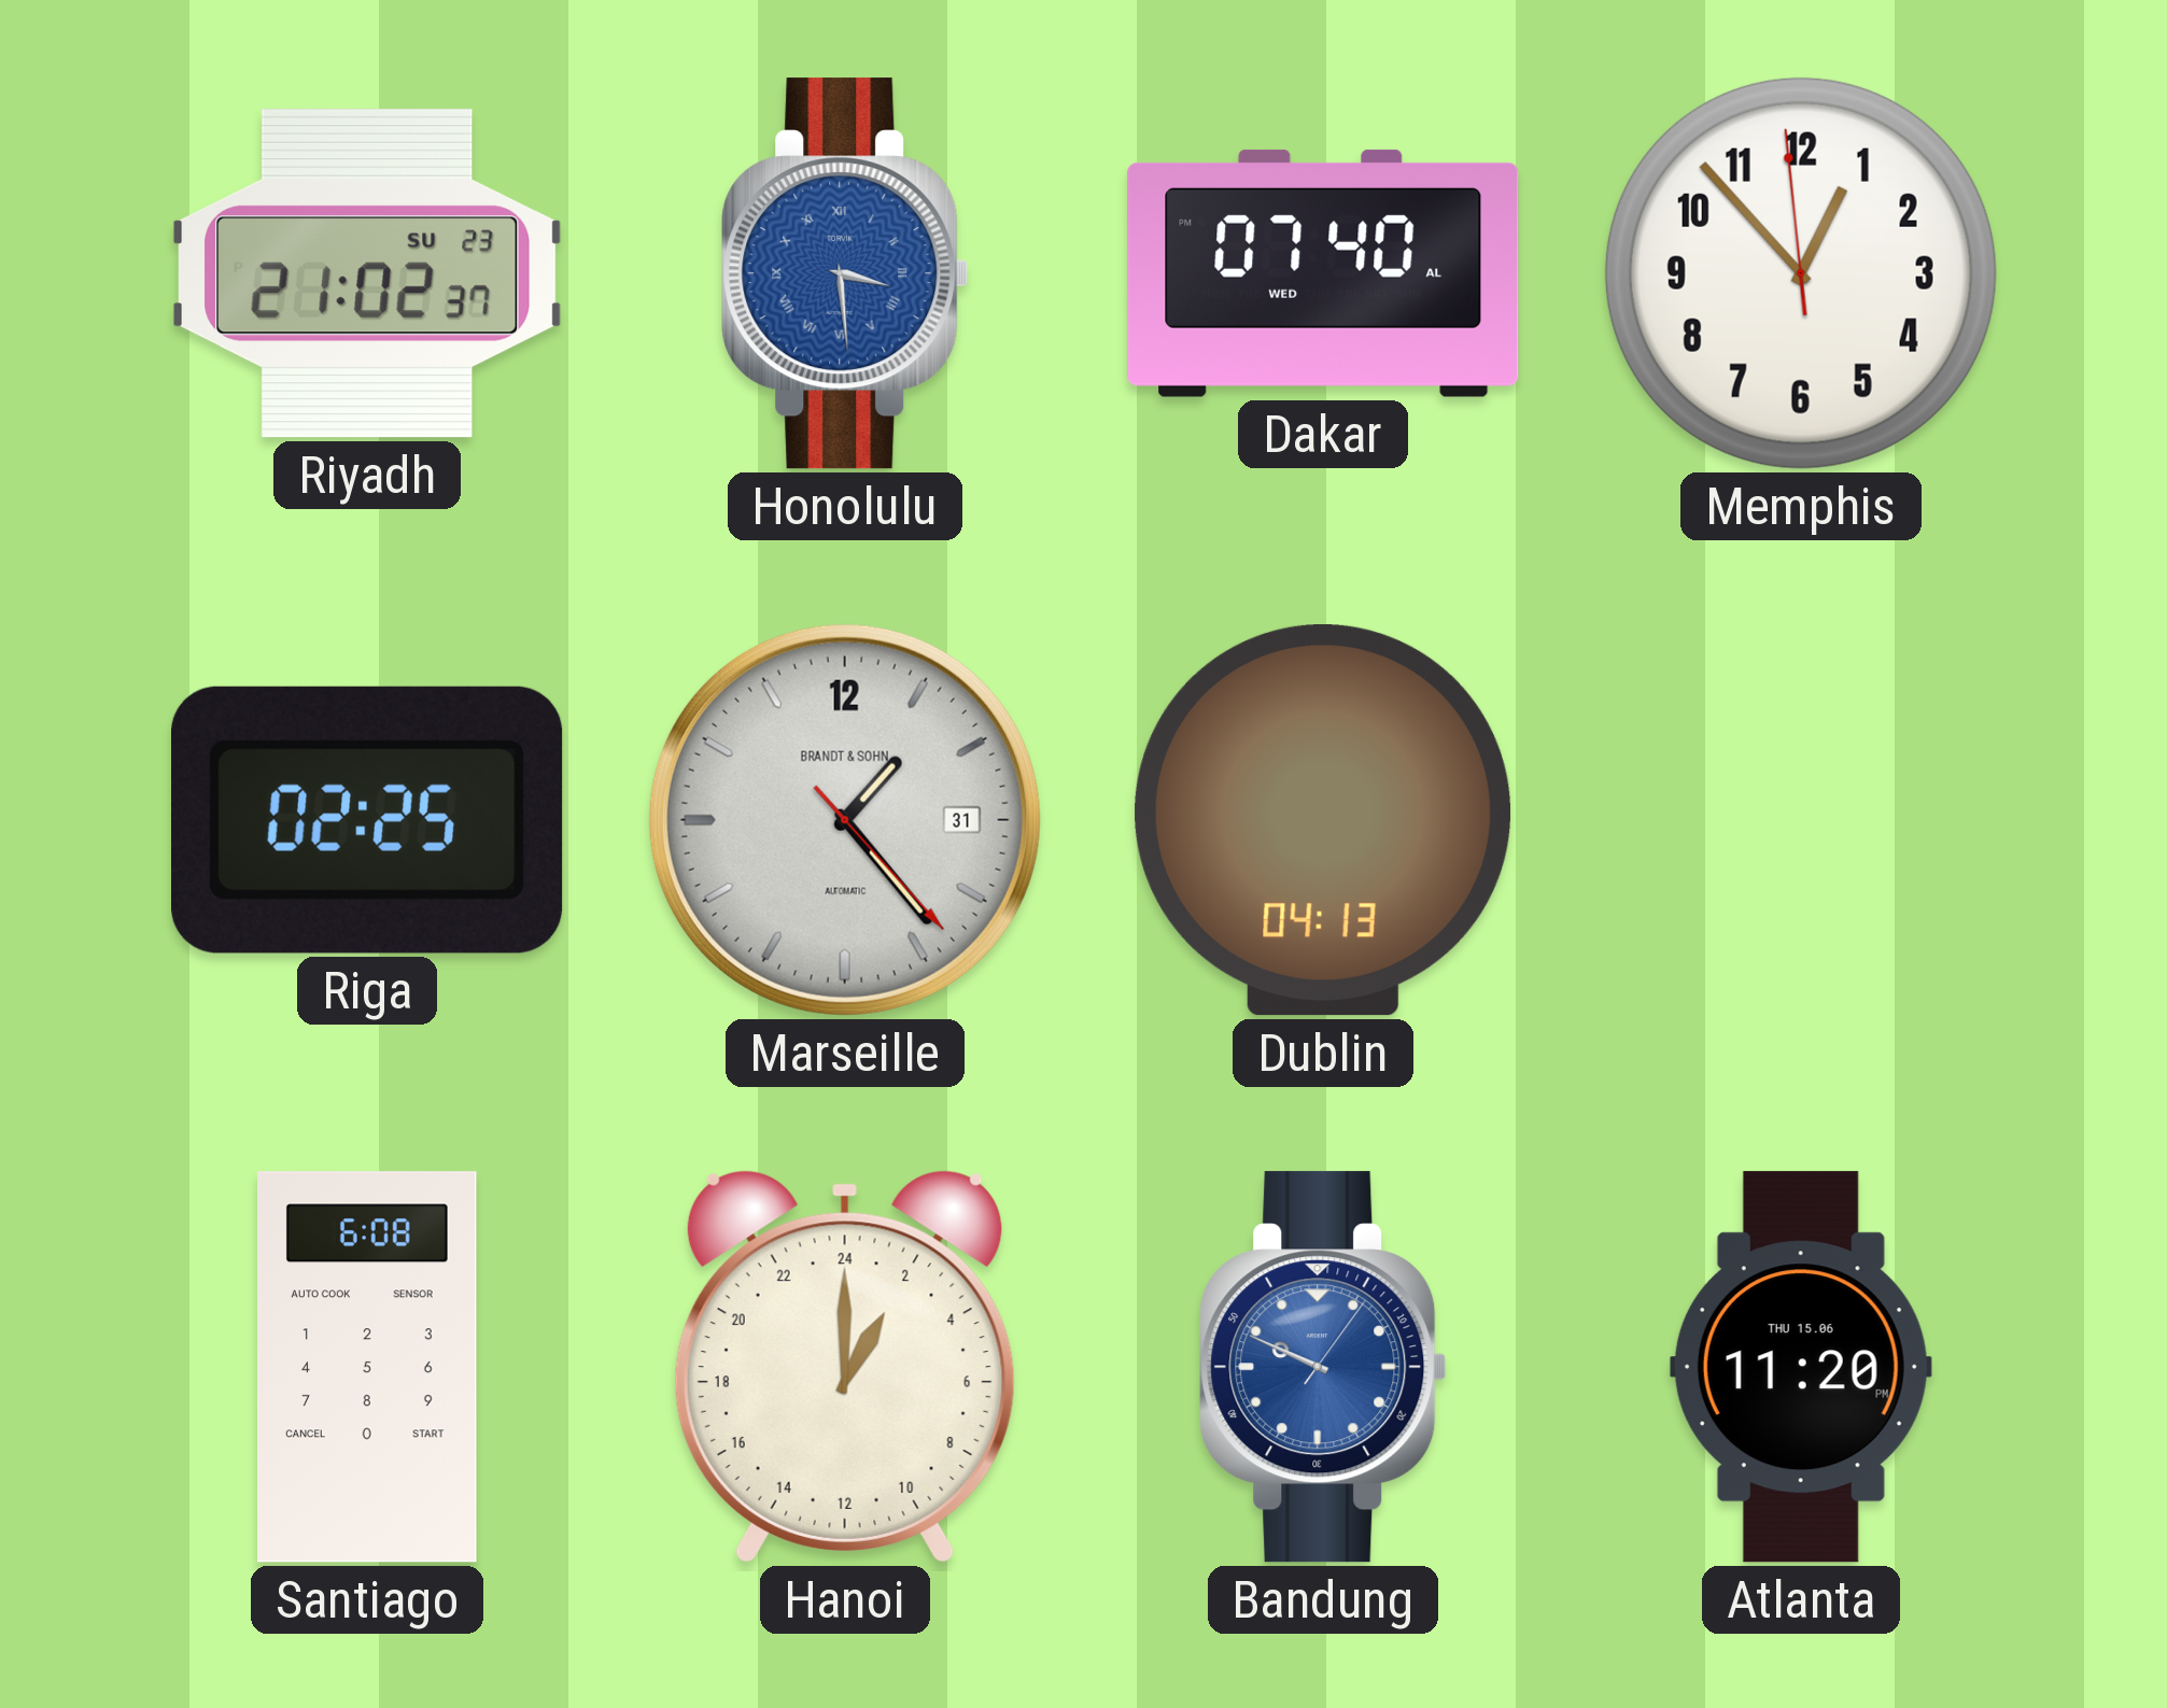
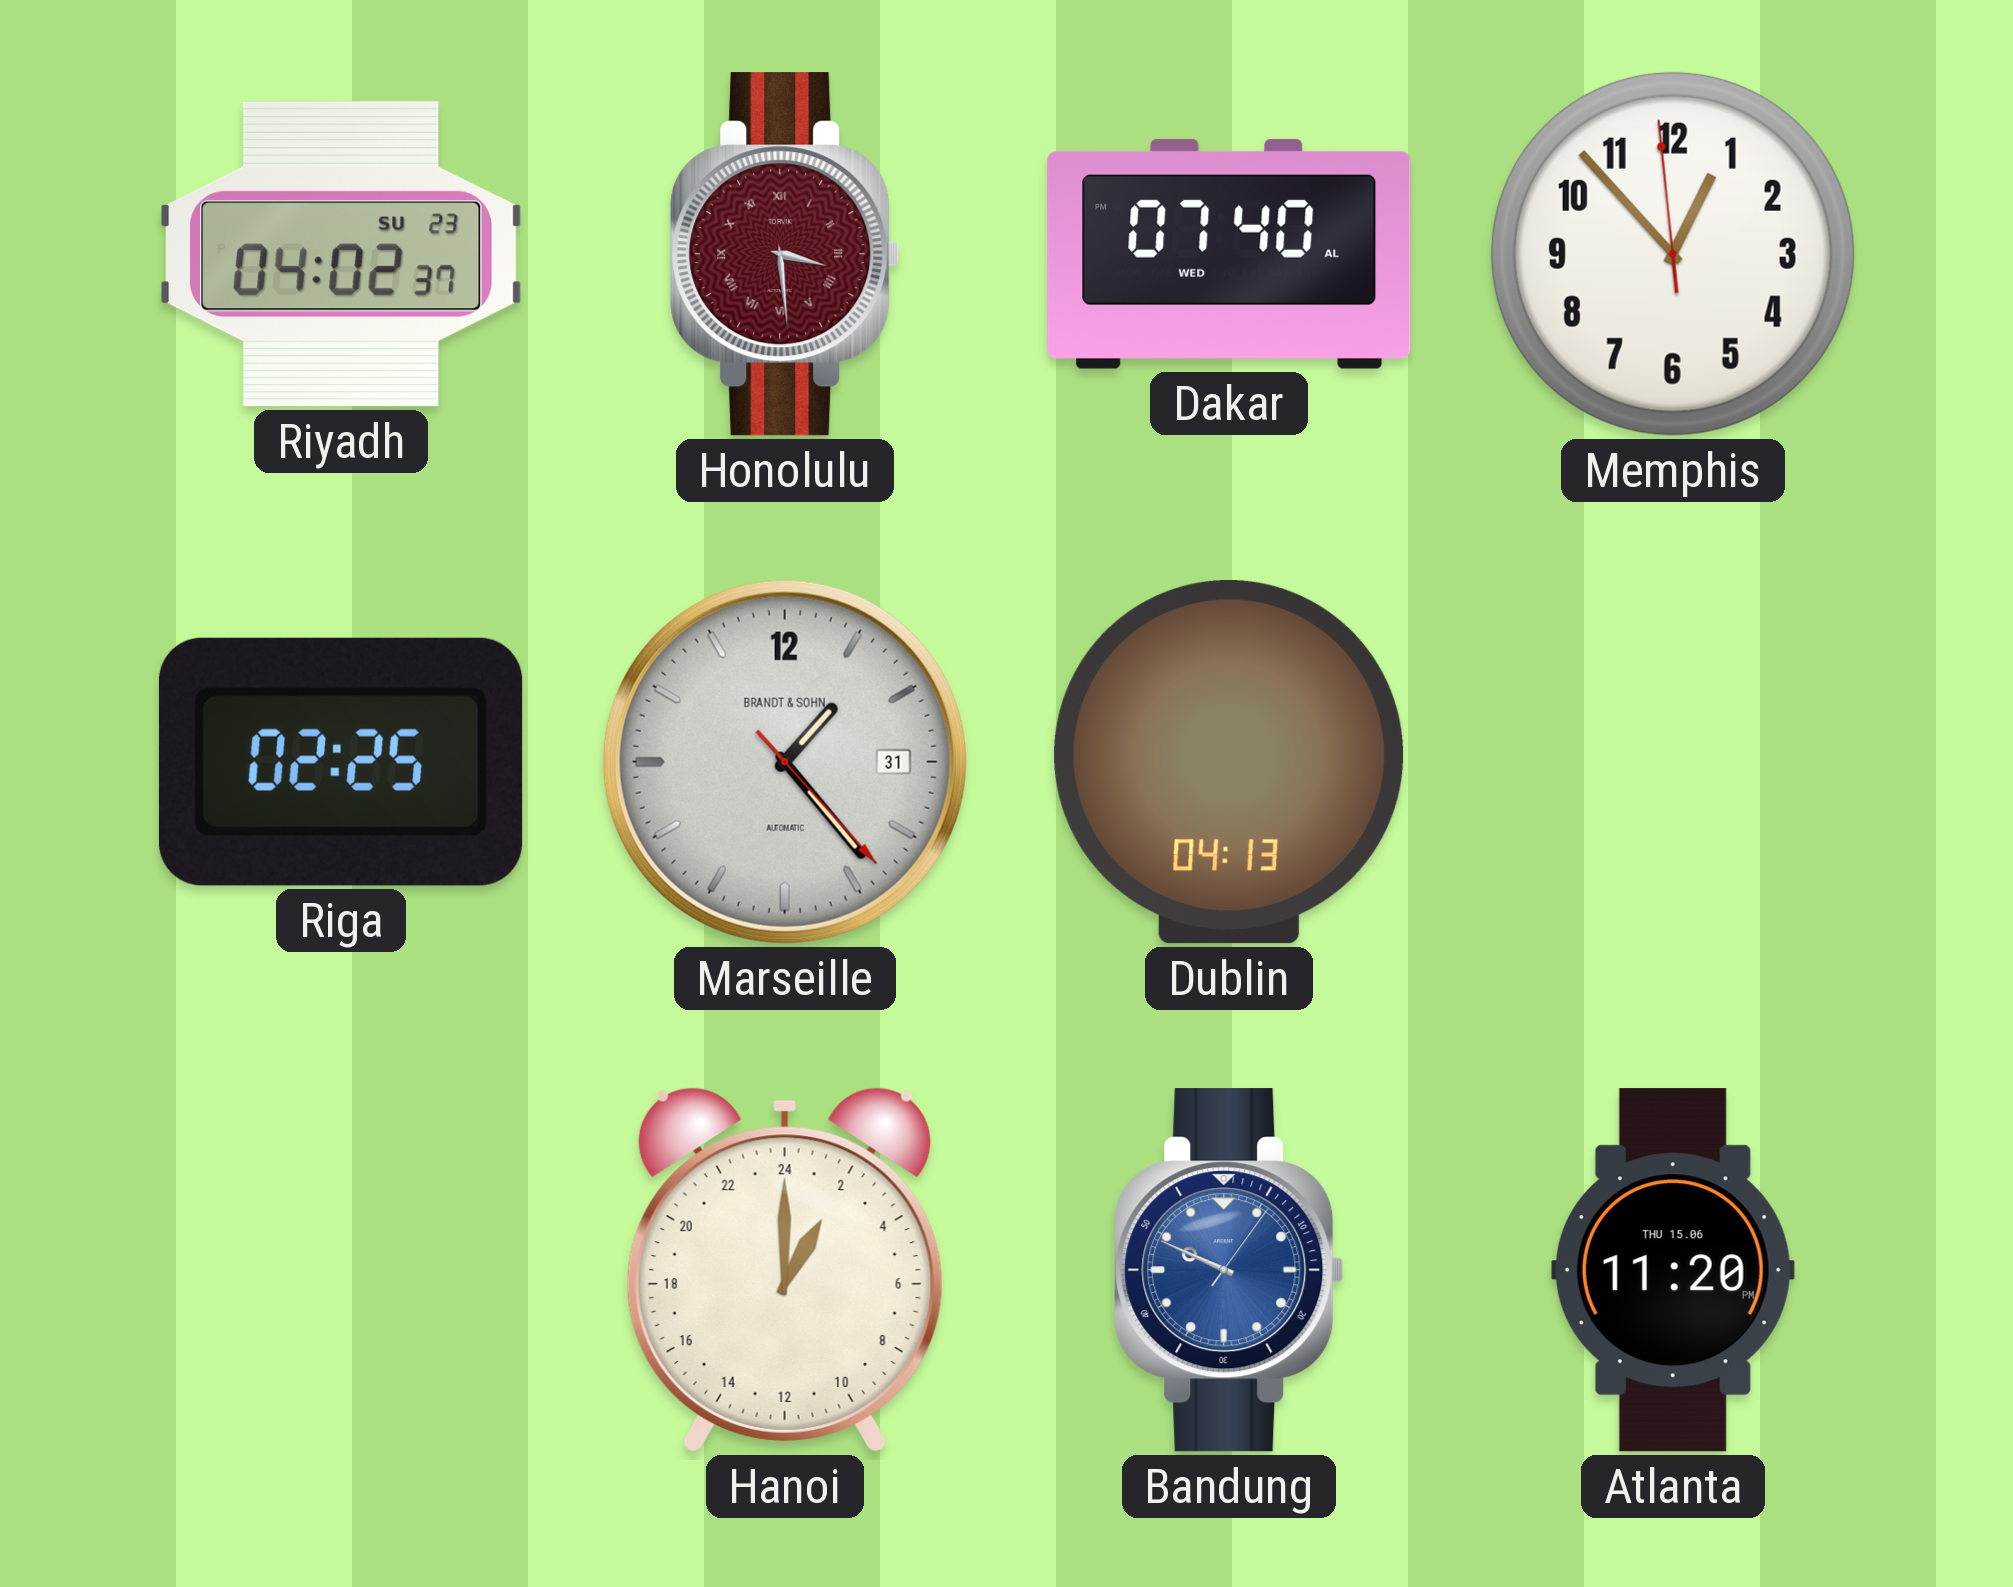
Riyadh: 21:02 -> 04:02
Honolulu dial: blue -> burgundy
Santiago: 6:08 -> none
